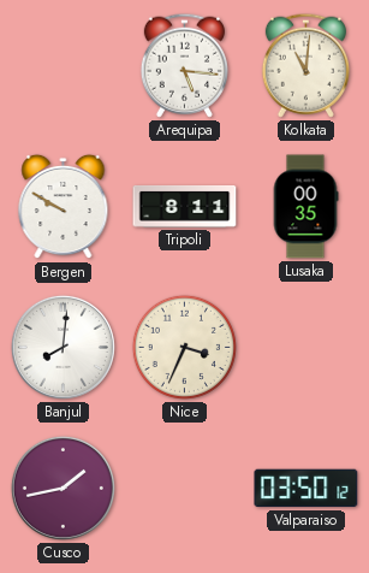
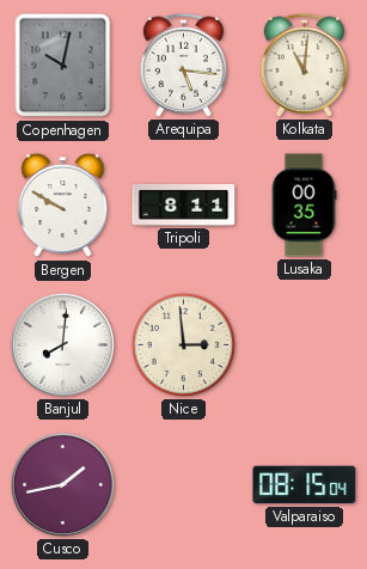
Copenhagen: none -> 10:02
Nice: 3:34 -> 2:59
Valparaiso: 03:50 -> 08:15
